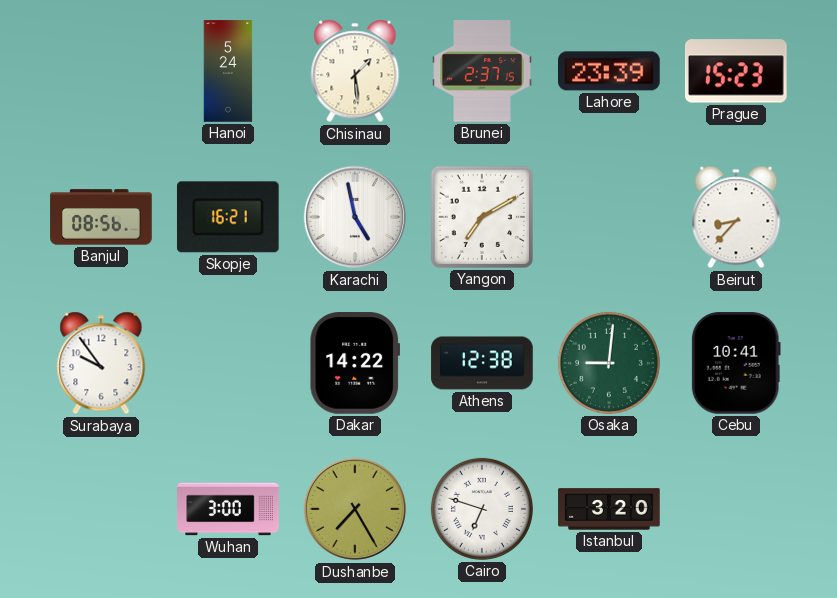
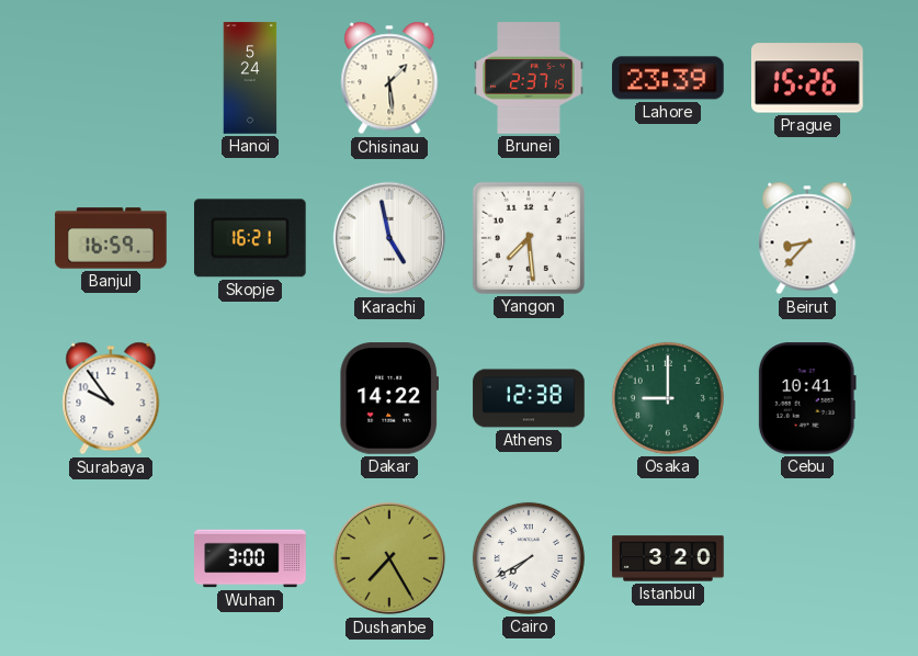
Prague: 15:23 -> 15:26
Banjul: 08:56 -> 16:59
Yangon: 7:10 -> 7:29
Osaka: 9:01 -> 9:00
Cairo: 6:48 -> 7:40
